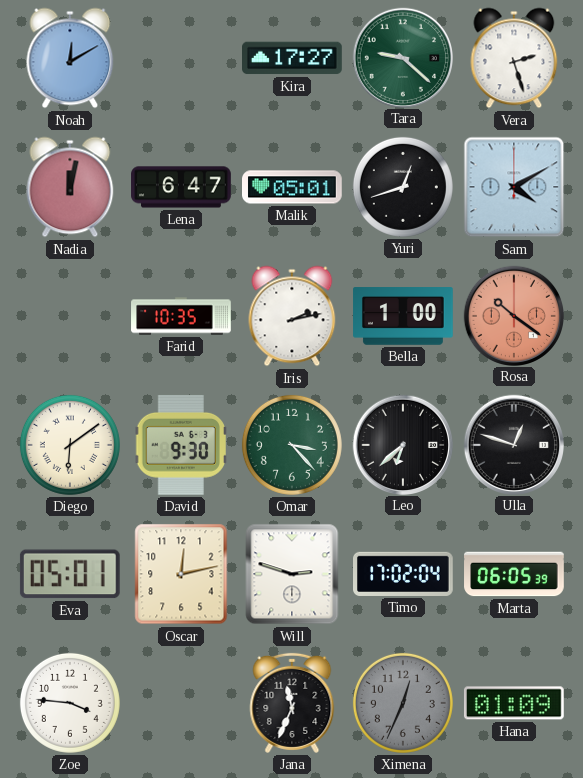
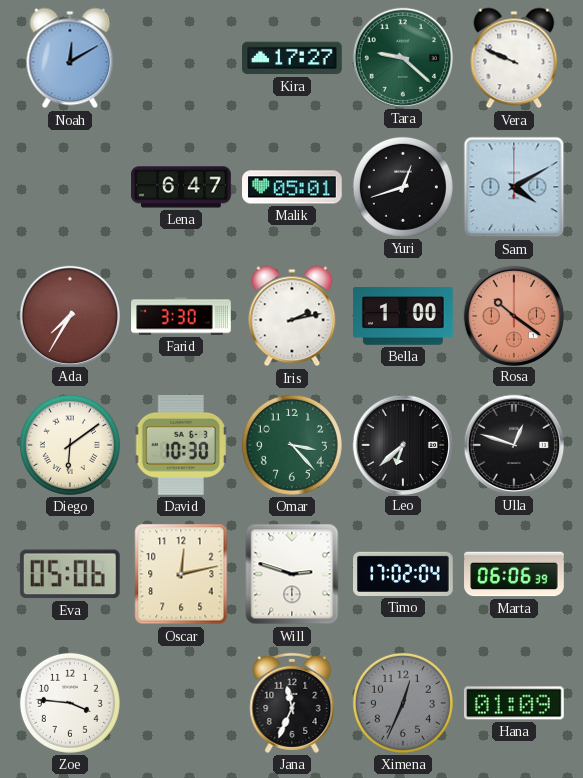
Vera: 2:27 -> 9:49
Nadia: 12:02 -> none
Ada: none -> 7:35
Farid: 10:35 -> 3:30
David: 9:30 -> 10:30
Eva: 05:01 -> 05:06
Marta: 06:05 -> 06:06
